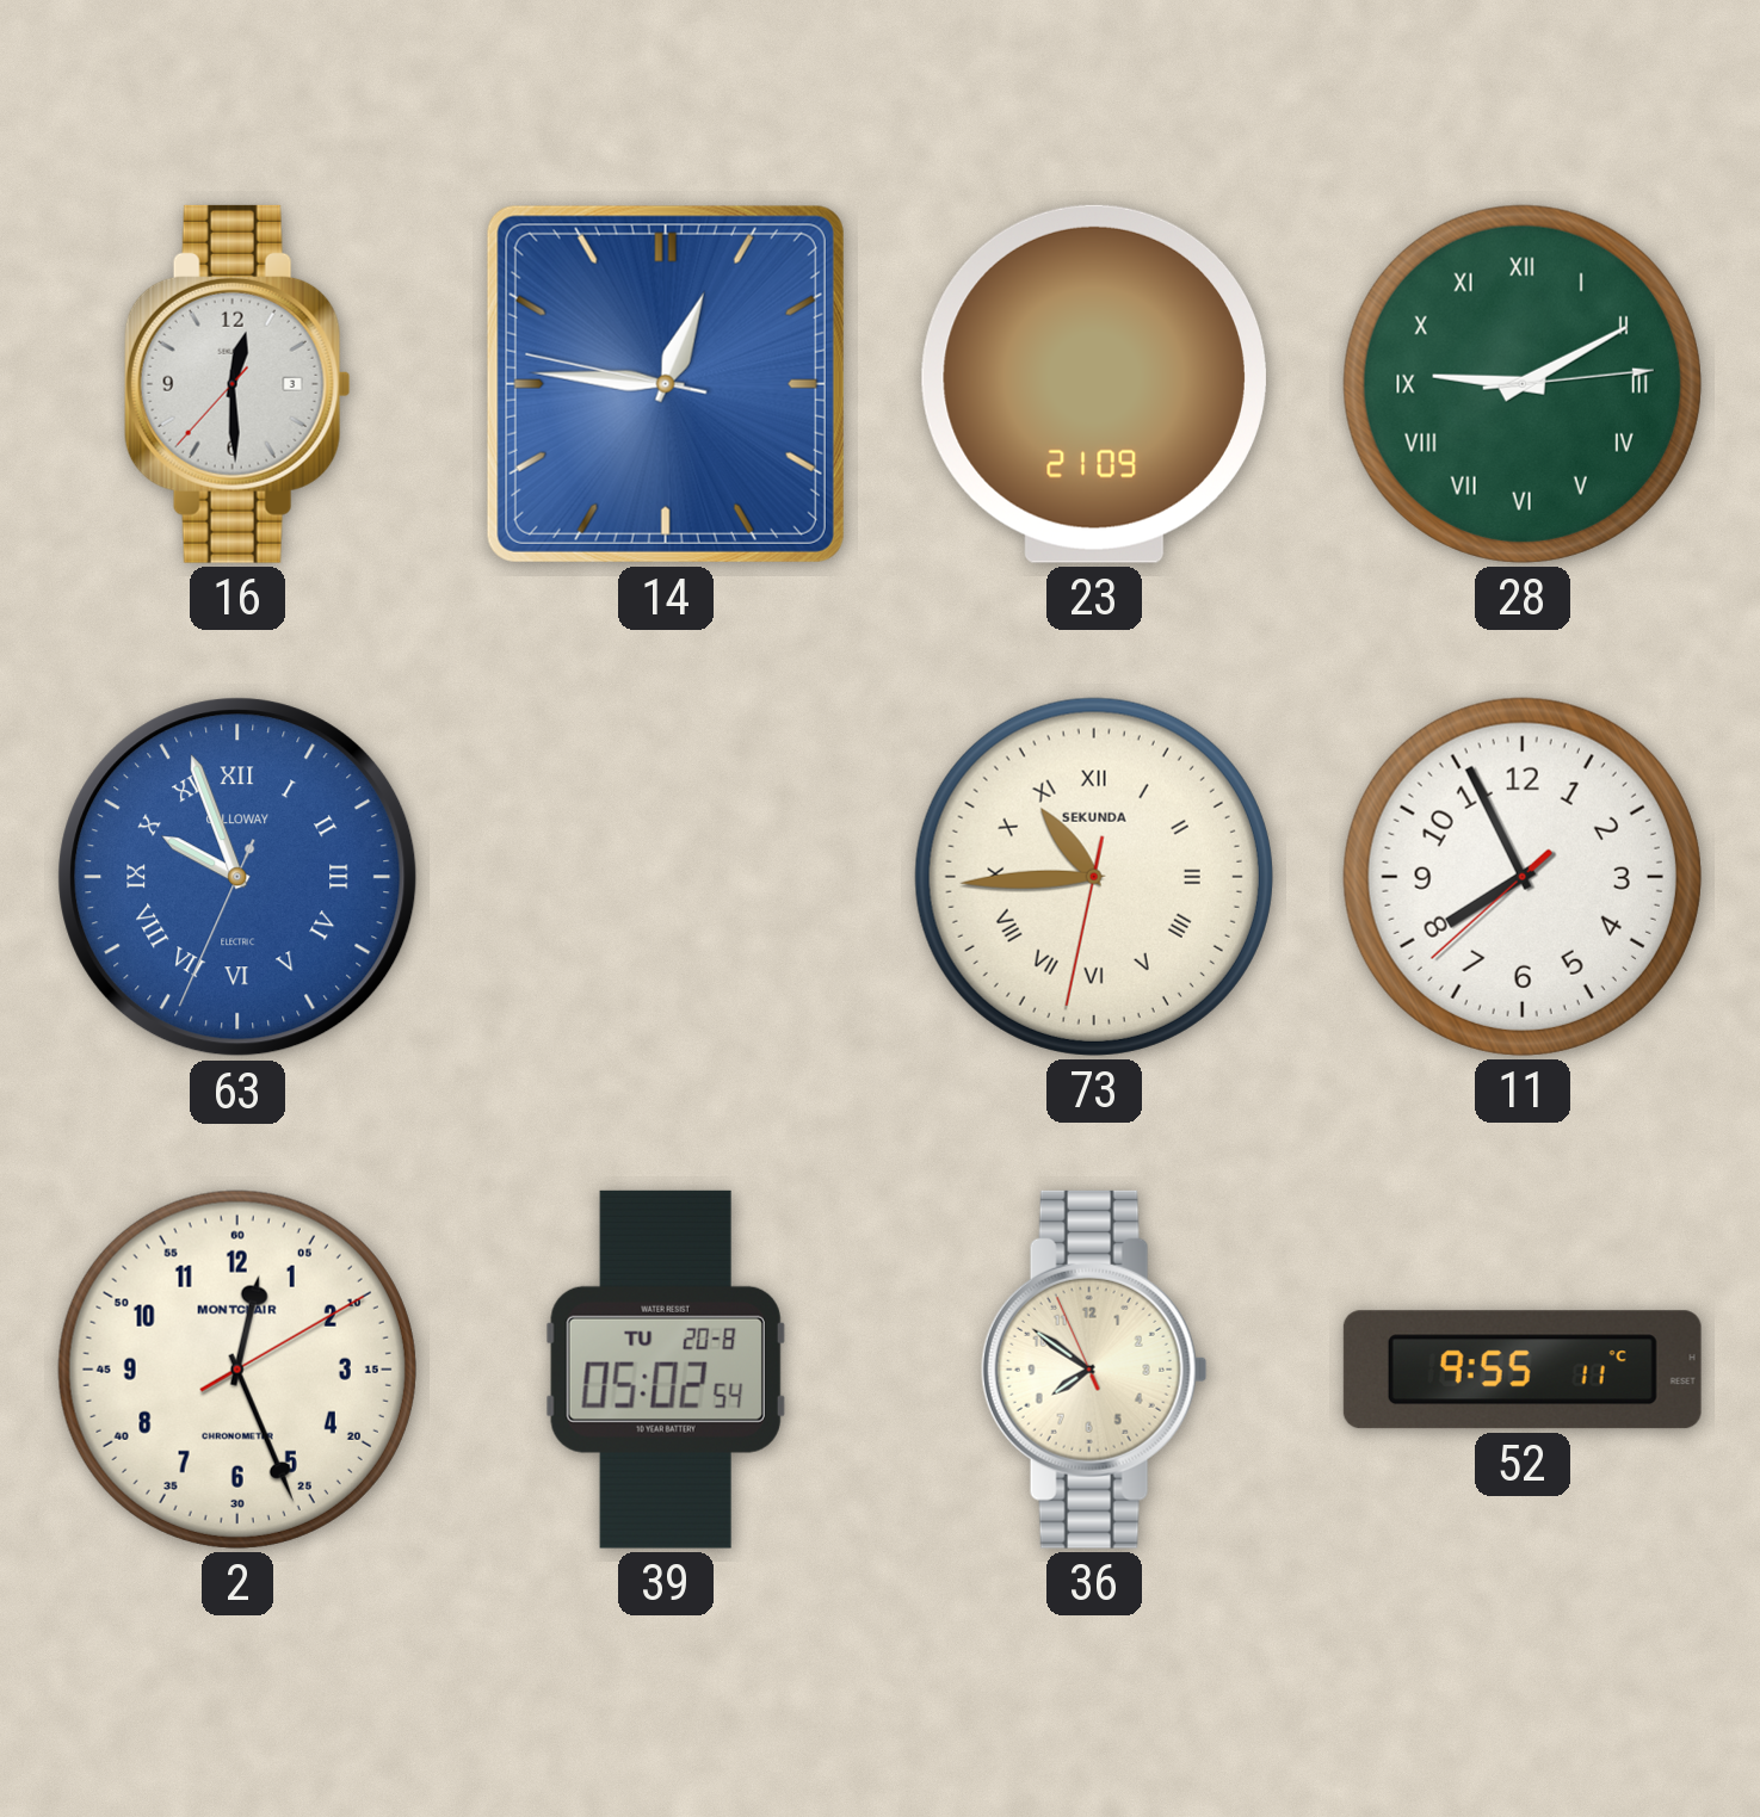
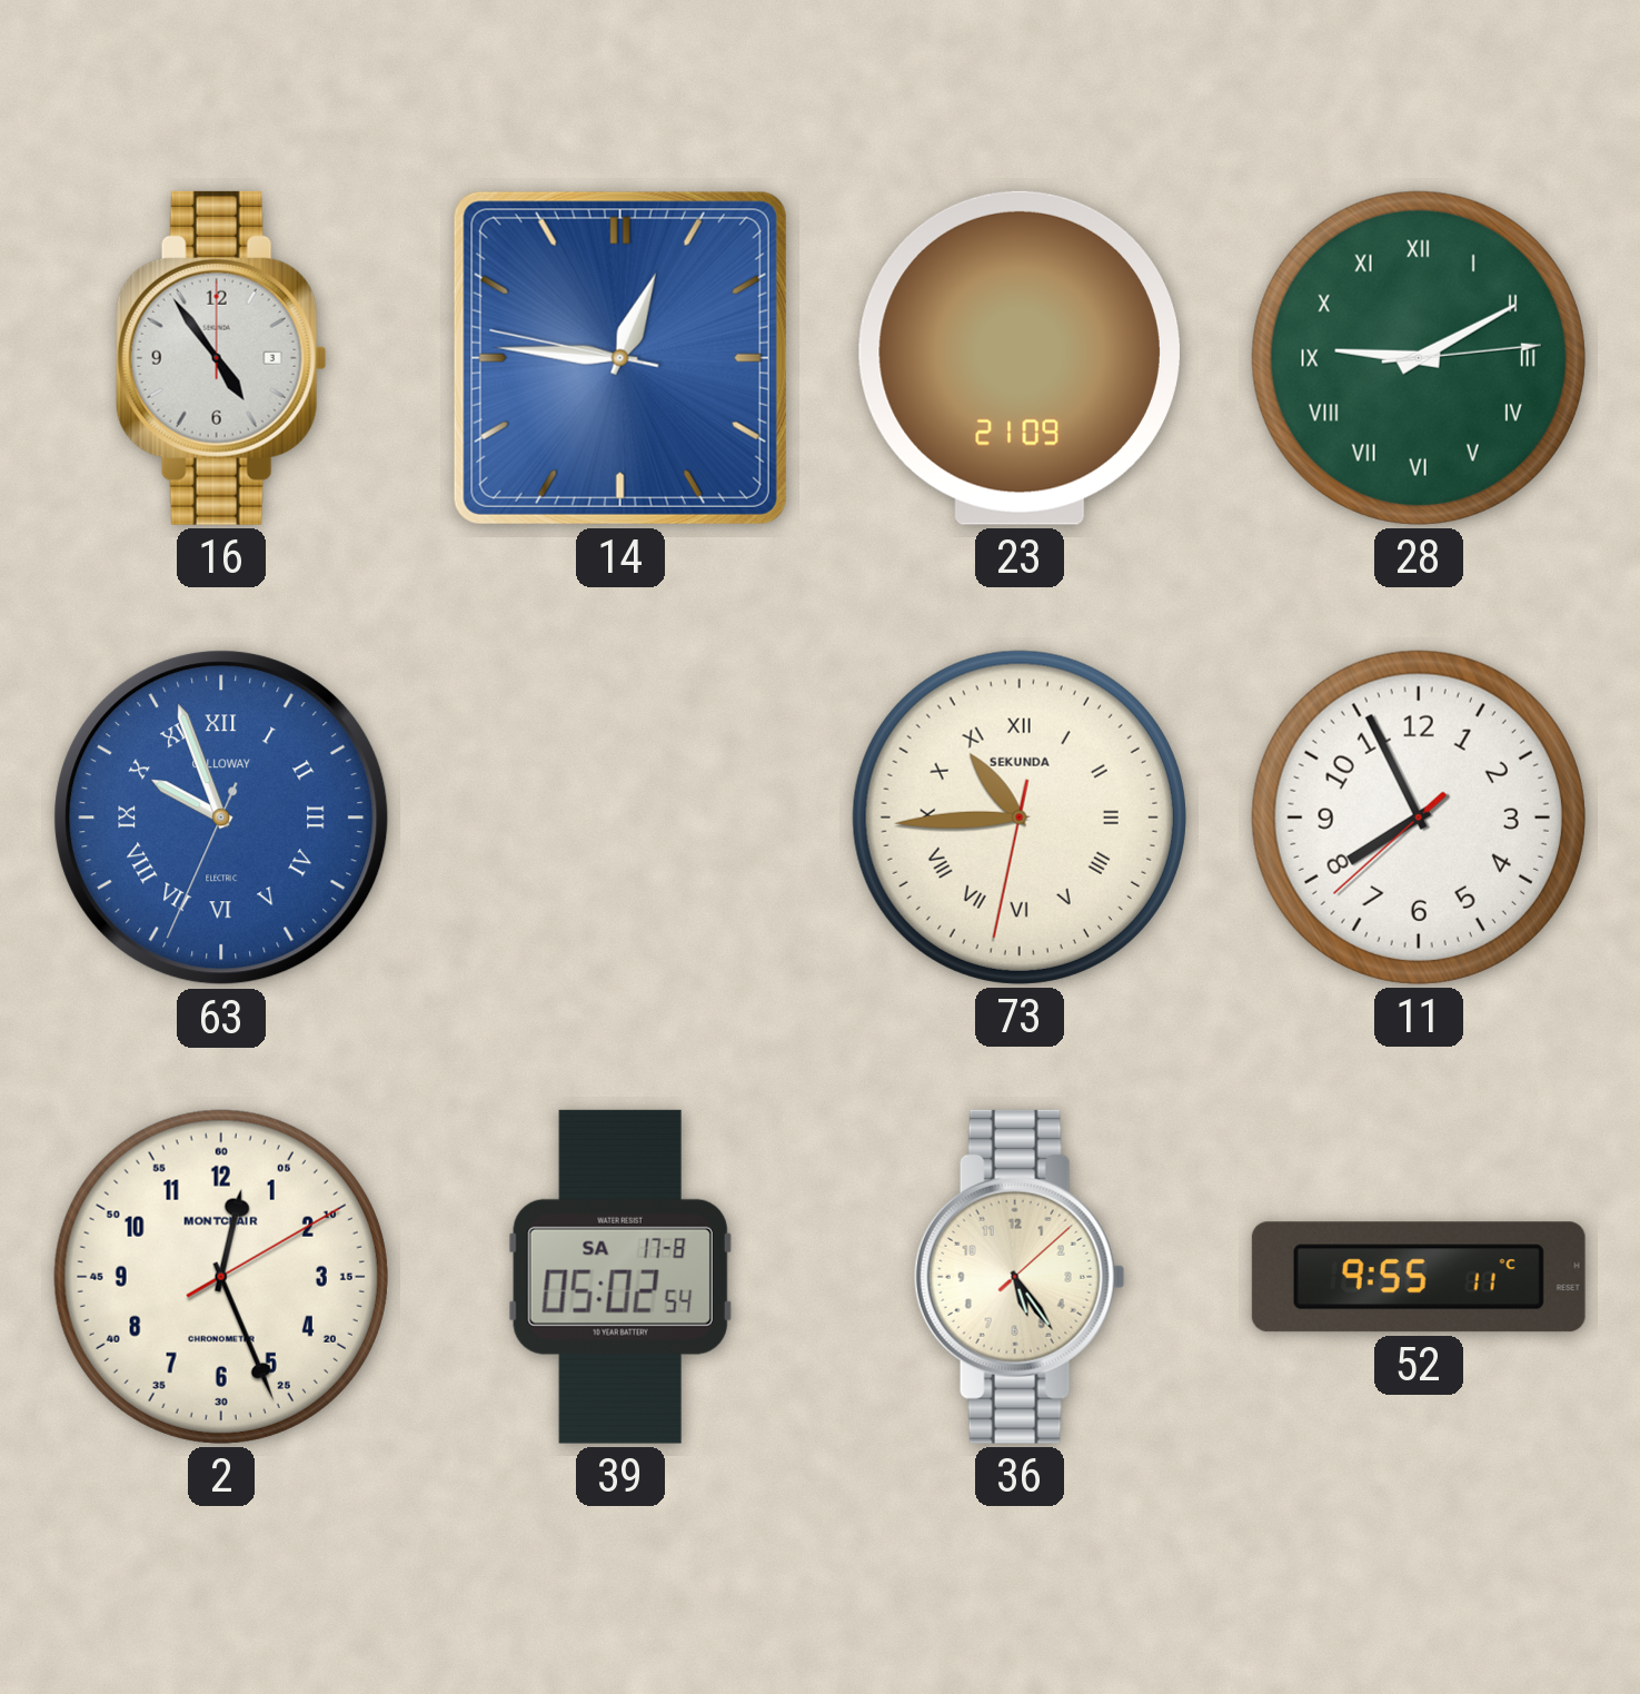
16: 12:29 -> 4:54
39 date: TU 20-8 -> SA 17-8
36: 7:50 -> 5:24
